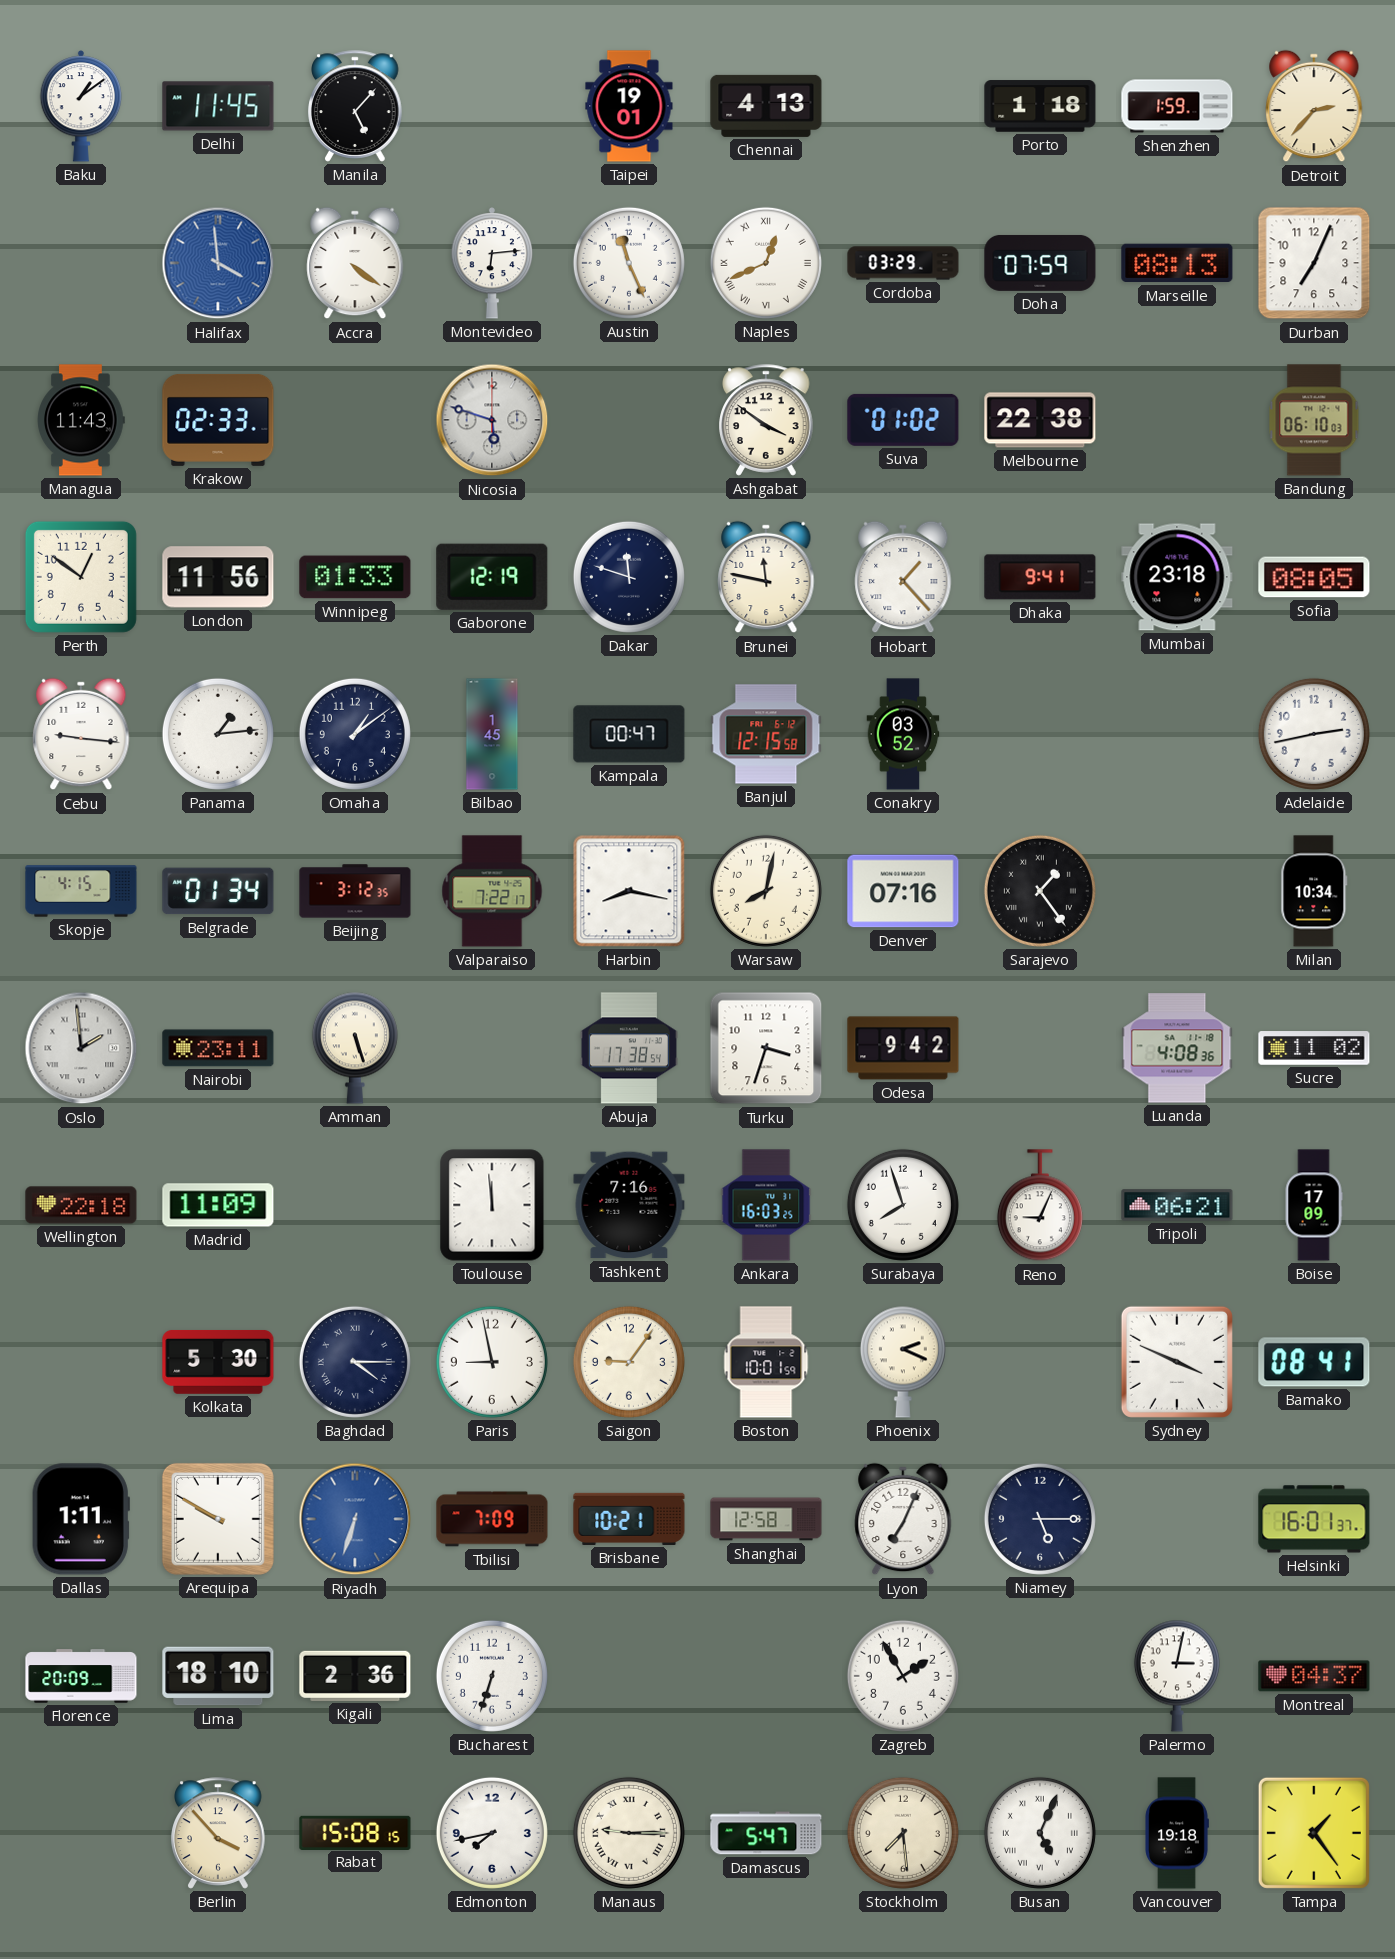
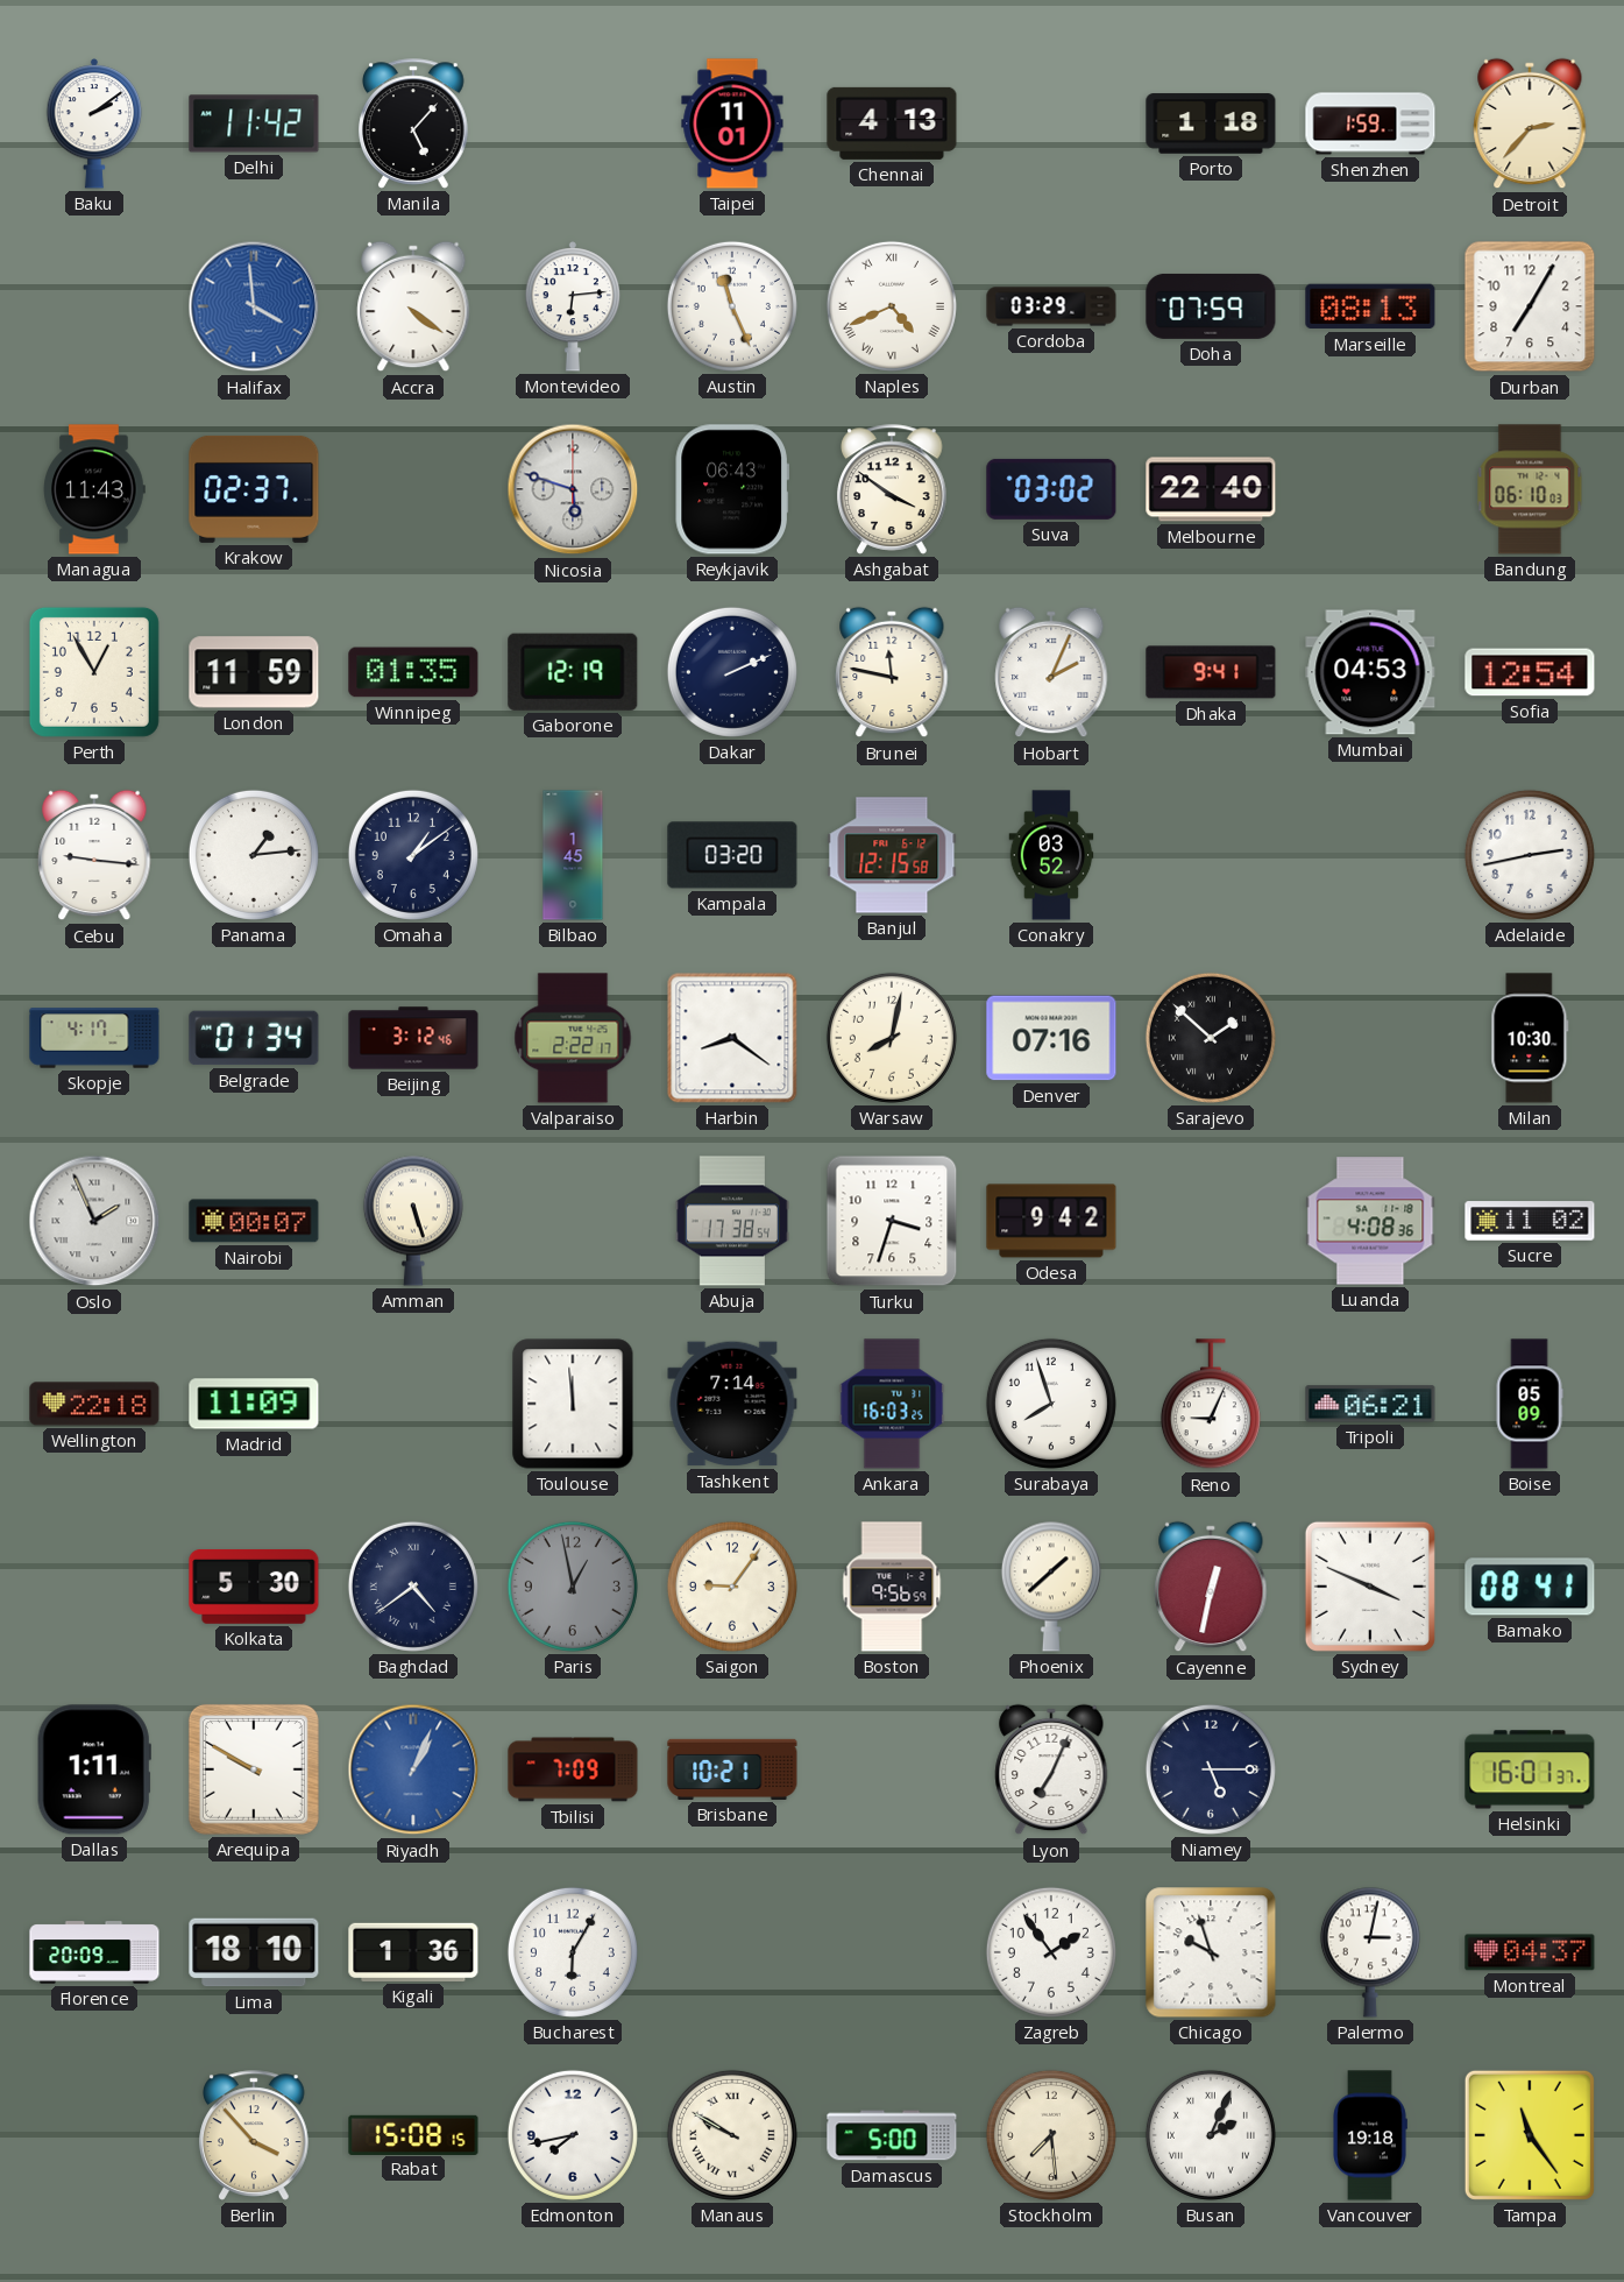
Baku: 1:09 -> 2:09
Delhi: 11:45 -> 11:42
Taipei: 19:01 -> 11:01
Naples: 12:41 -> 4:41
Durban: 7:04 -> 7:05
Krakow: 02:33 -> 02:37
Reykjavik: none -> 06:43
Suva: 01:02 -> 03:02
Melbourne: 22:38 -> 22:40
Perth: 12:51 -> 12:55
London: 11:56 -> 11:59
Winnipeg: 01:33 -> 01:35
Dakar: 11:48 -> 2:11
Hobart: 1:23 -> 2:04
Mumbai: 23:18 -> 04:53
Sofia: 08:05 -> 12:54
Kampala: 00:47 -> 03:20
Skopje: 4:15 -> 4:17
Beijing: 3:12:35 -> 3:12:46
Valparaiso: 7:22 -> 2:22
Harbin: 8:17 -> 8:21
Sarajevo: 1:24 -> 1:52
Milan: 10:34 -> 10:30
Oslo: 1:59 -> 1:56
Nairobi: 23:11 -> 00:07
Tashkent: 7:16 -> 7:14
Boise: 17:09 -> 05:09
Baghdad: 4:15 -> 4:39
Paris: 8:58 -> 12:58
Paris dial: white -> grey
Boston: 10:01 -> 9:56
Phoenix: 2:19 -> 1:38
Cayenne: none -> 12:32
Riyadh: 6:33 -> 1:04
Shanghai: 12:58 -> none
Kigali: 2:36 -> 1:36
Bucharest: 6:33 -> 6:05
Zagreb: 1:55 -> 1:54
Chicago: none -> 9:57
Manaus: 9:15 -> 9:50
Damascus: 5:47 -> 5:00
Busan: 5:04 -> 2:04
Tampa: 1:24 -> 11:24
